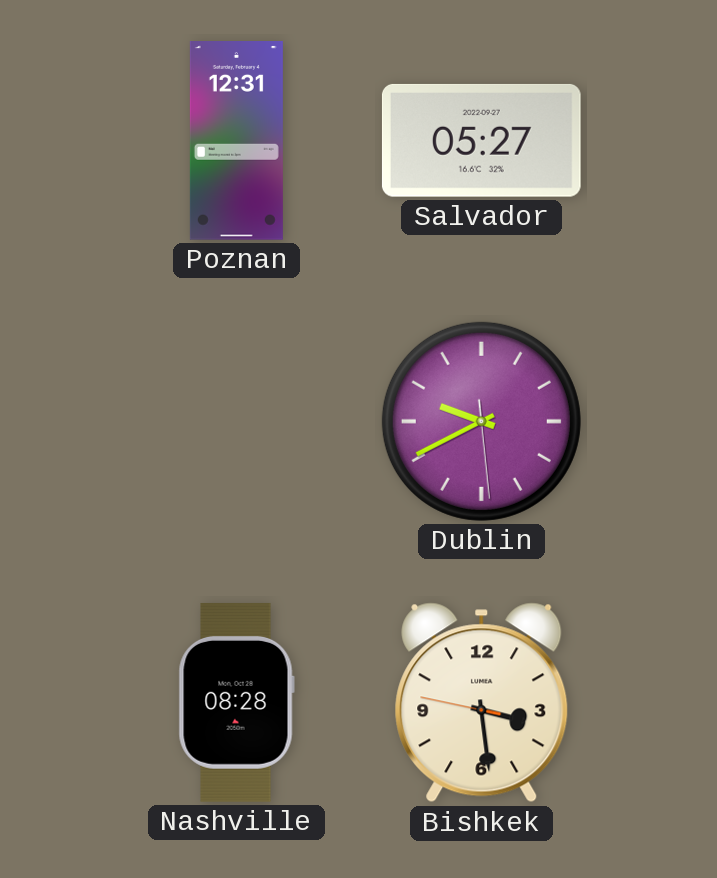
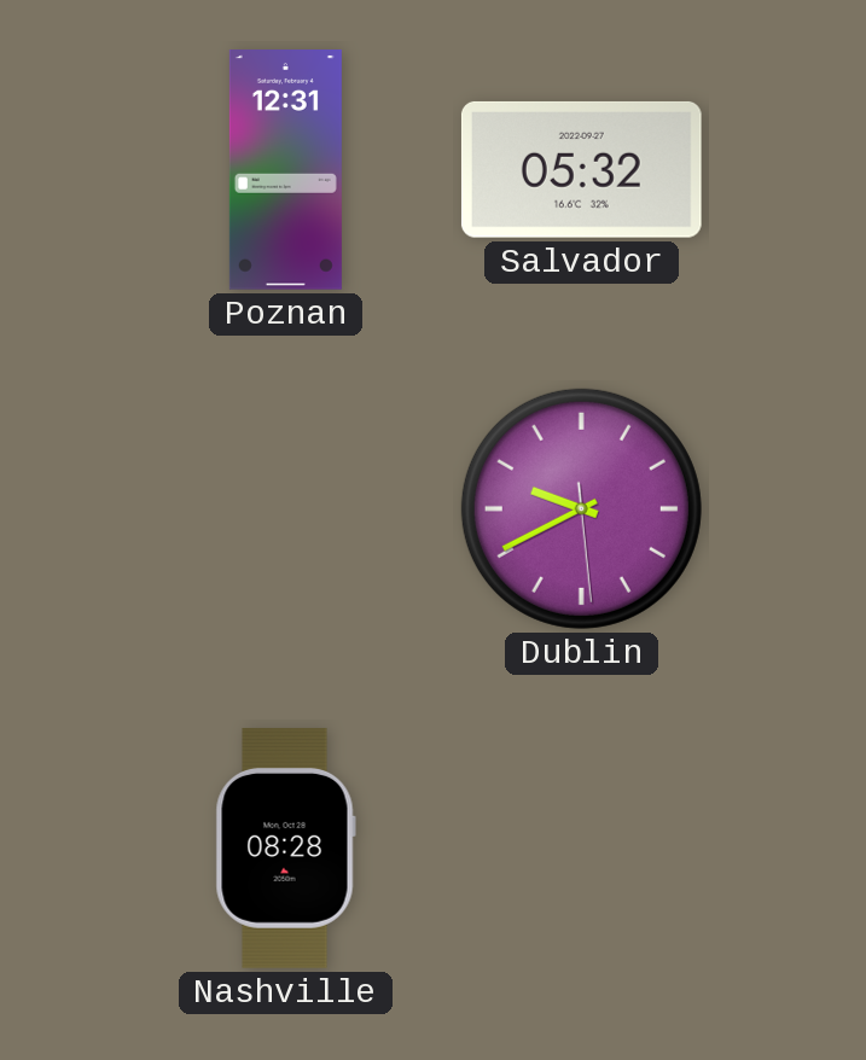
Salvador: 05:27 -> 05:32
Bishkek: 3:28 -> none
